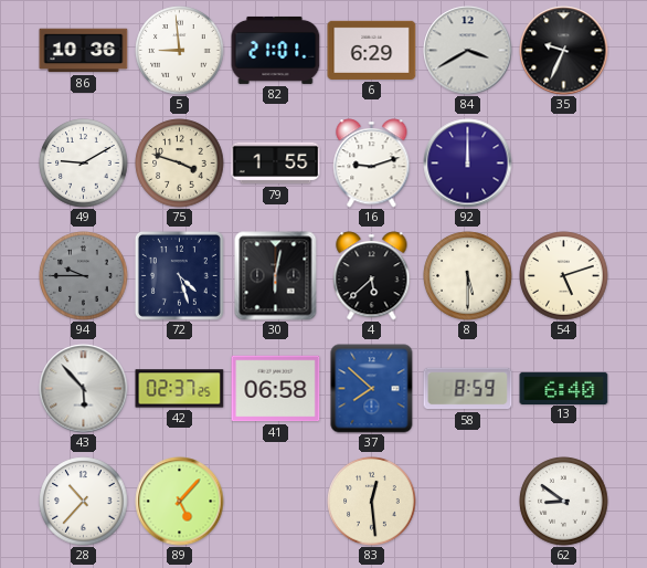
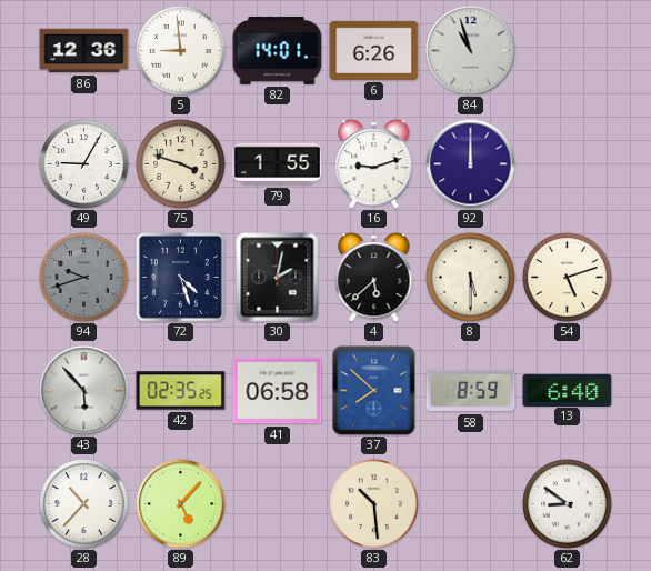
86: 10:36 -> 12:36
82: 21:01 -> 14:01
6: 6:29 -> 6:26
84: 3:40 -> 10:57
35: 9:34 -> none
49: 9:10 -> 9:05
94: 9:45 -> 9:42
30: 6:02 -> 2:02
42: 02:37 -> 02:35
83: 12:29 -> 10:29
